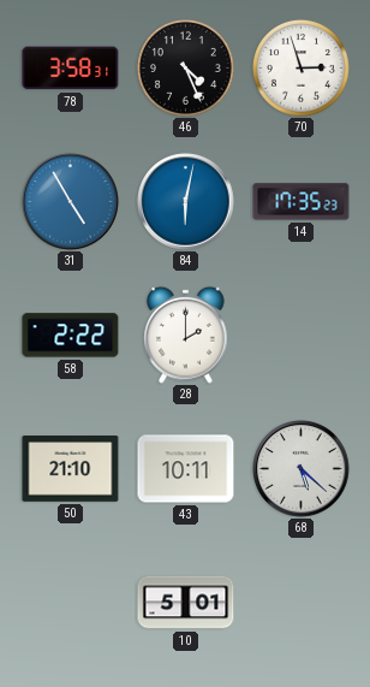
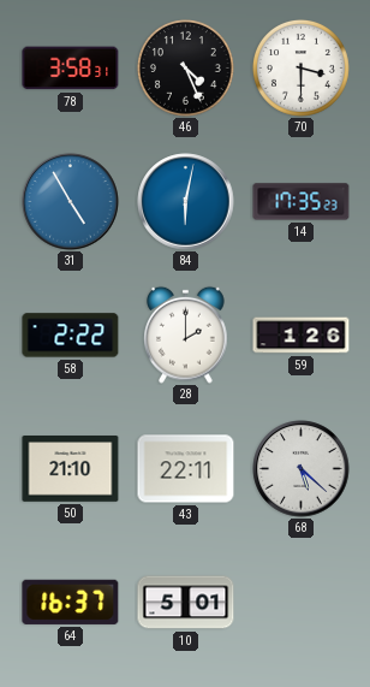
70: 2:57 -> 3:30
59: none -> 1:26
43: 10:11 -> 22:11
64: none -> 16:37
